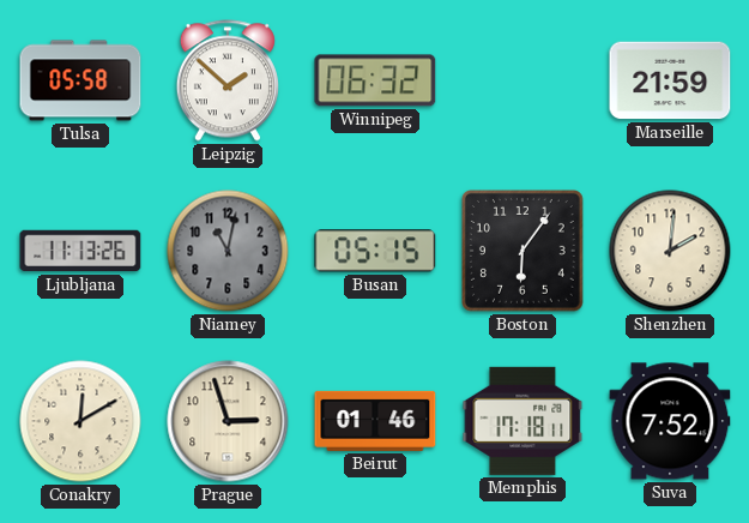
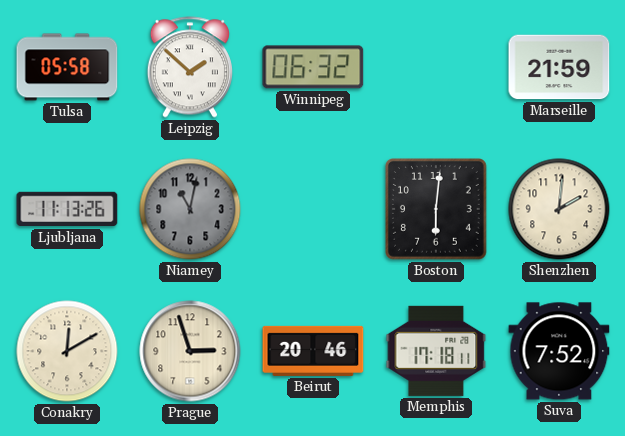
Busan: 05:15 -> none
Boston: 6:06 -> 6:01
Beirut: 01:46 -> 20:46
